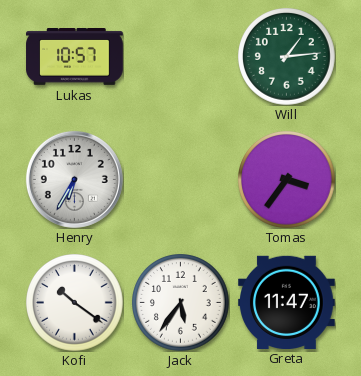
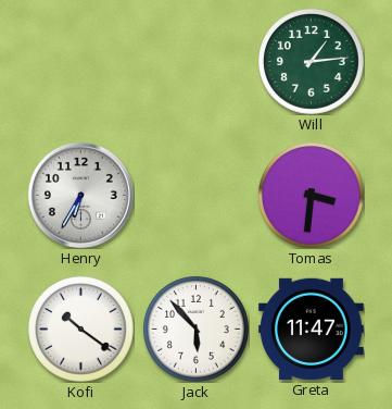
Lukas: 10:57 -> none
Tomas: 3:36 -> 3:31
Jack: 5:36 -> 5:53
